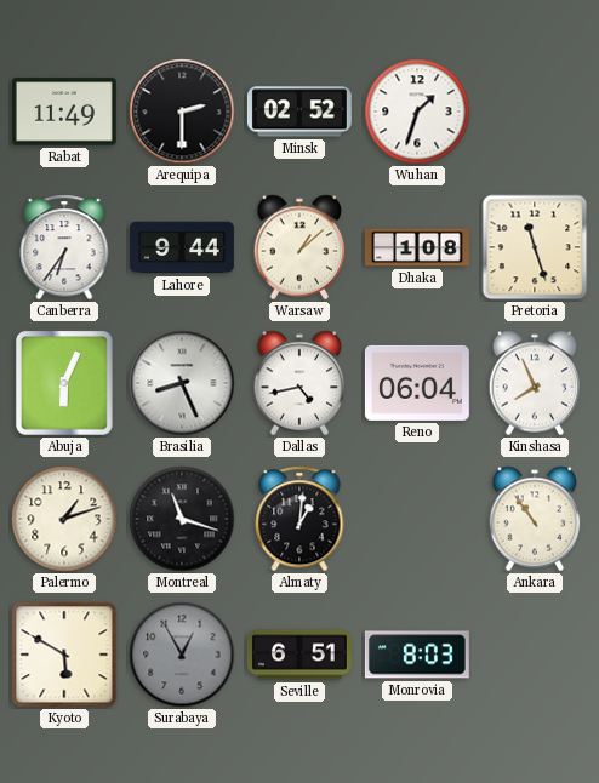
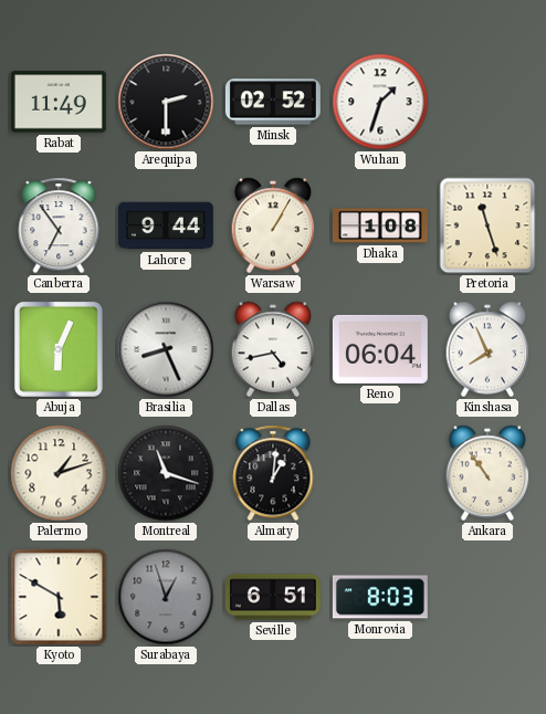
Canberra: 6:36 -> 6:54
Warsaw: 1:08 -> 1:05
Surabaya: 12:55 -> 12:57
